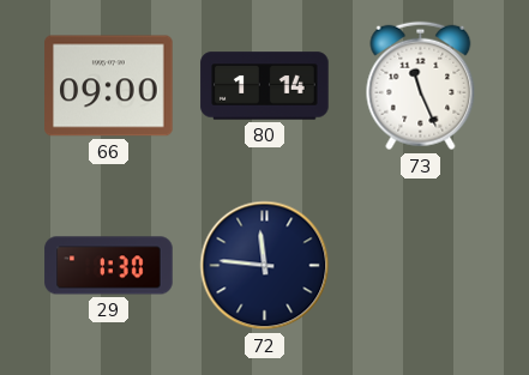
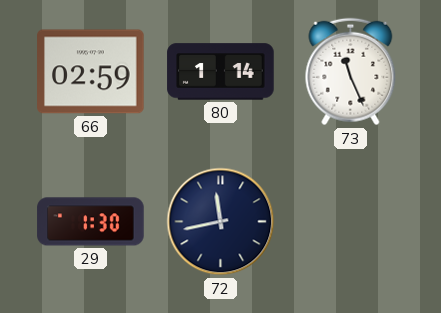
66: 09:00 -> 02:59
72: 11:46 -> 11:43
